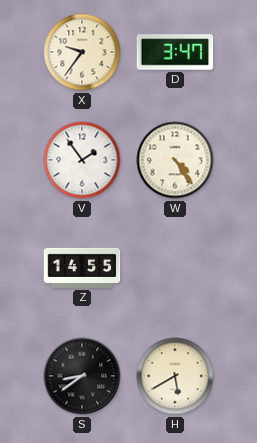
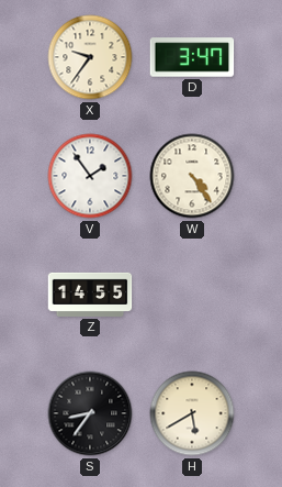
S: 8:39 -> 8:36
